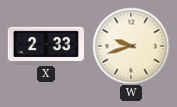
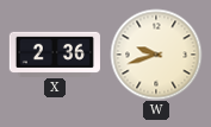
X: 2:33 -> 2:36
